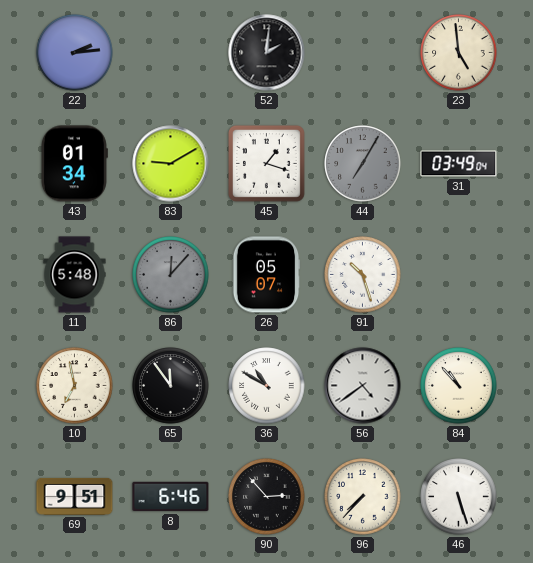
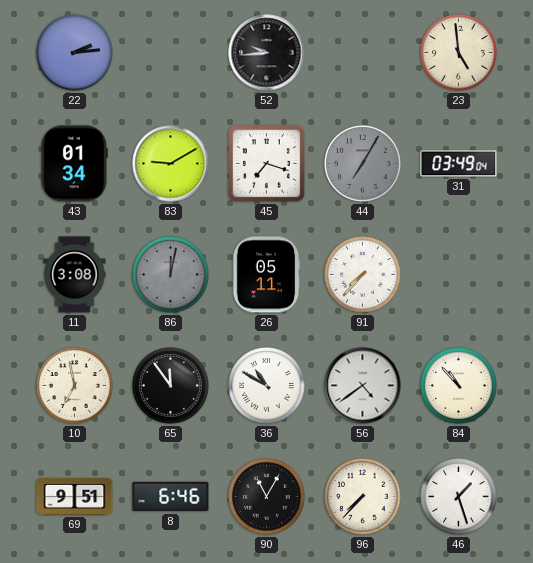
52: 2:01 -> 9:44
45: 1:18 -> 7:18
11: 5:48 -> 3:08
86: 12:07 -> 12:02
26: 05:07 -> 05:11
91: 10:27 -> 7:37
90: 2:53 -> 11:05
46: 5:27 -> 1:27
